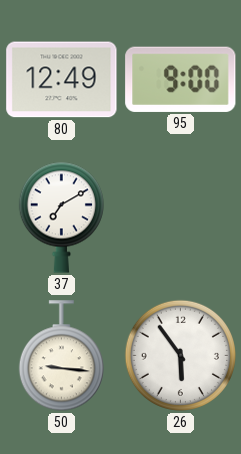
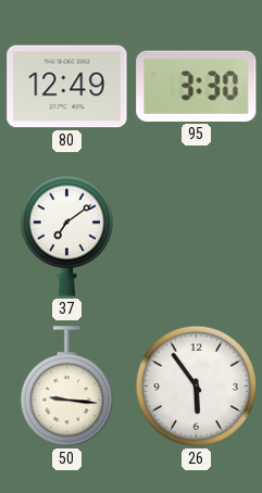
95: 9:00 -> 3:30
37: 7:10 -> 7:09
